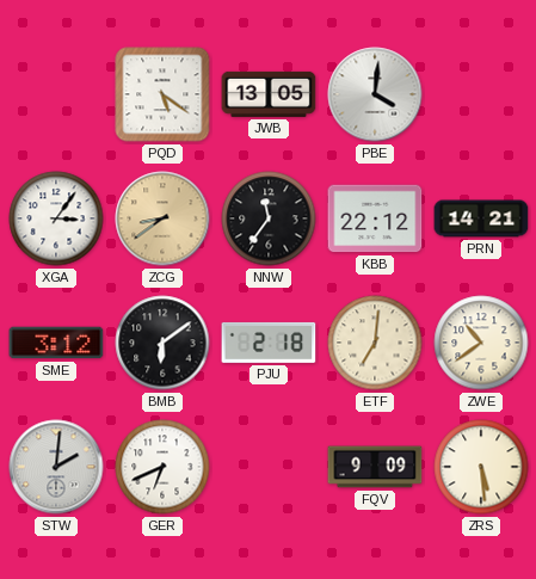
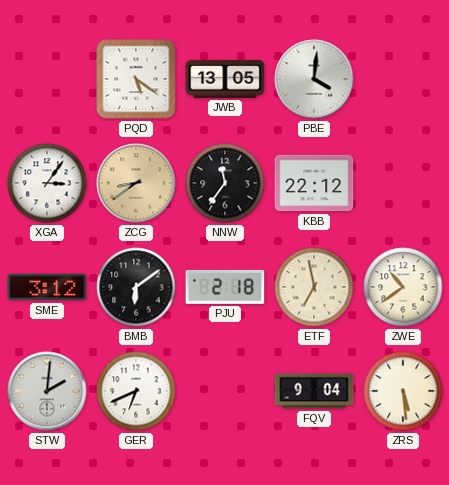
PRN: 14:21 -> none
ETF: 7:01 -> 6:58
FQV: 9:09 -> 9:04
